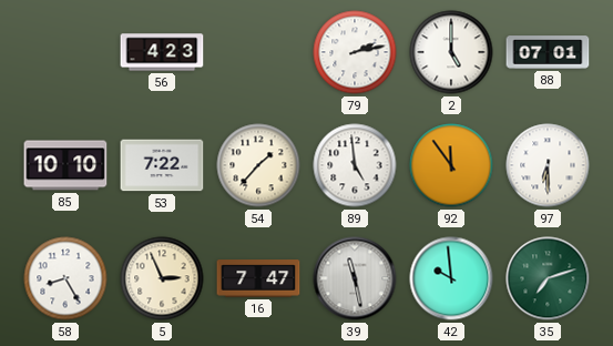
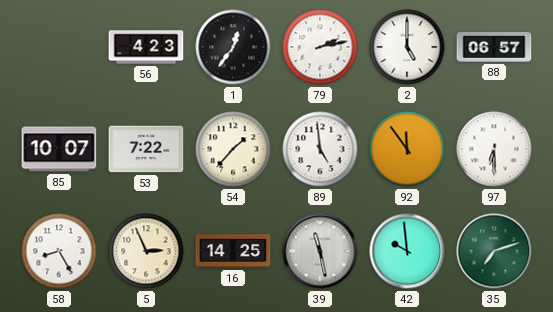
1: none -> 12:36
88: 07:01 -> 06:57
85: 10:10 -> 10:07
16: 7:47 -> 14:25
